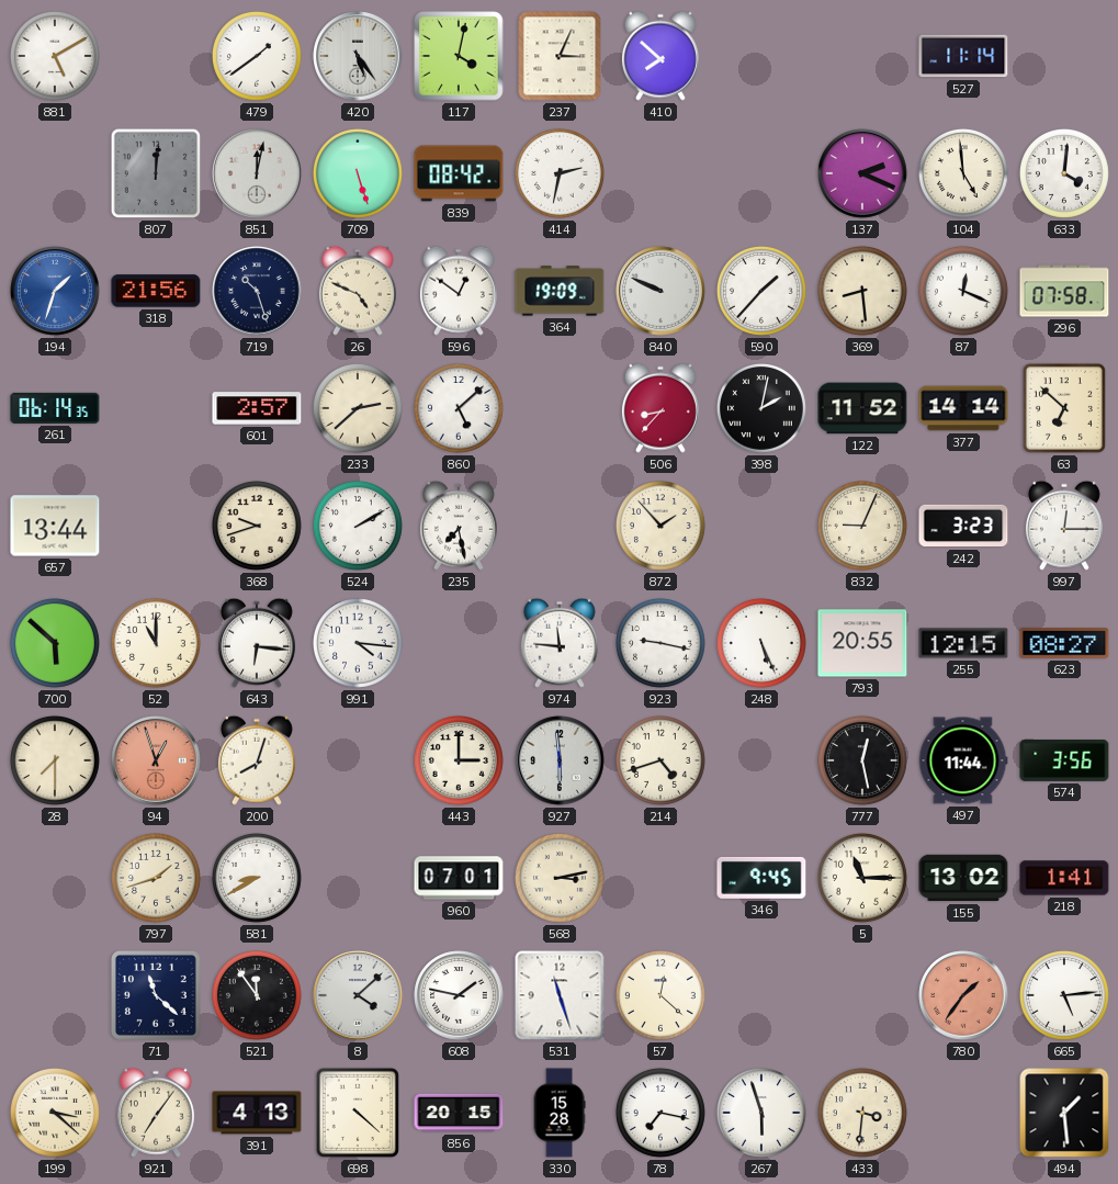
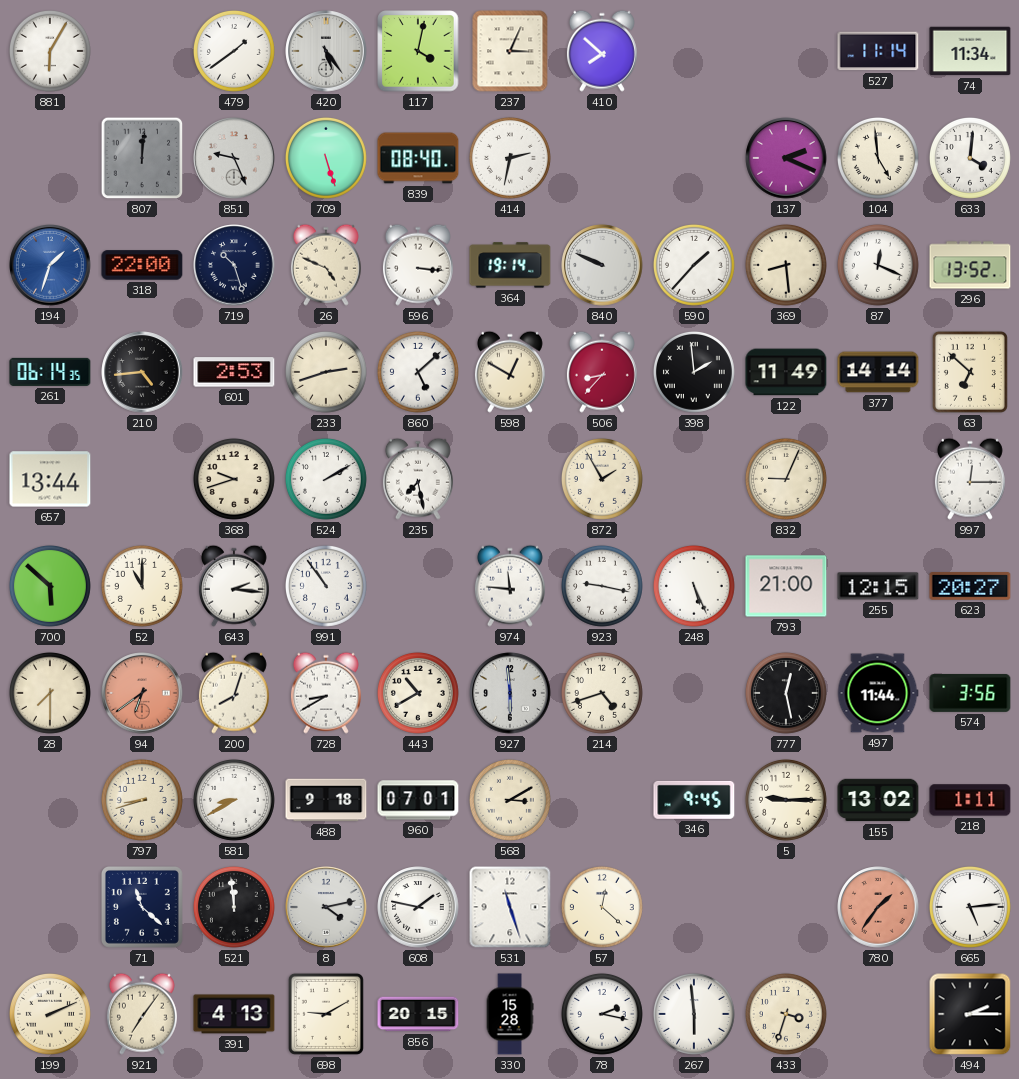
881: 5:10 -> 6:05
74: none -> 11:34
851: 12:02 -> 9:26
839: 08:42 -> 08:40
318: 21:56 -> 22:00
596: 12:51 -> 3:16
364: 19:09 -> 19:14
296: 07:58 -> 13:52
210: none -> 4:44
601: 2:57 -> 2:53
233: 2:38 -> 2:42
598: none -> 12:50
398: 2:02 -> 1:59
122: 11:52 -> 11:49
872: 1:53 -> 1:55
242: 3:23 -> none
643: 6:16 -> 2:16
991: 4:16 -> 10:54
793: 20:55 -> 21:00
623: 08:27 -> 20:27
94: 12:57 -> 6:39
728: none -> 8:40
443: 3:00 -> 10:40
797: 1:42 -> 8:42
488: none -> 9:18
568: 3:13 -> 3:10
5: 11:15 -> 9:15
218: 1:41 -> 1:11
521: 11:54 -> 11:59
8: 4:08 -> 4:13
199: 3:22 -> 2:11
698: 4:22 -> 9:10
78: 7:17 -> 2:17
267: 5:57 -> 5:59
433: 3:31 -> 3:33
494: 1:29 -> 2:15
